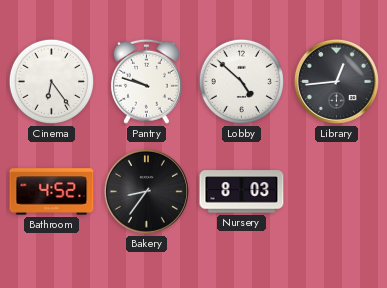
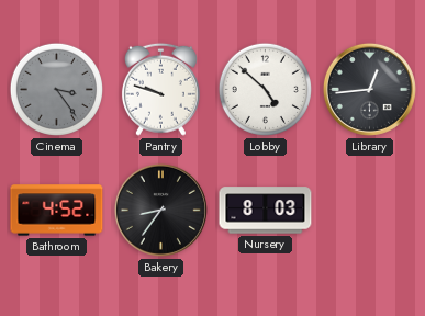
Cinema: 6:24 -> 3:24
Cinema dial: white -> grey
